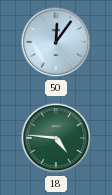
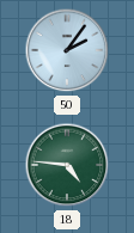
50: 12:06 -> 2:06
